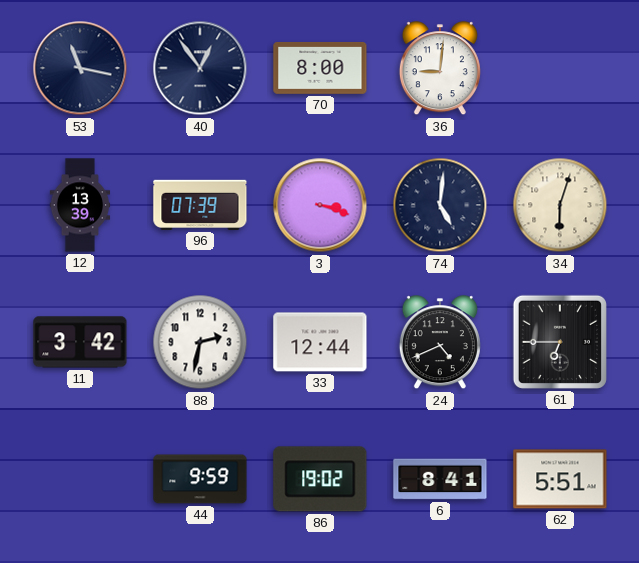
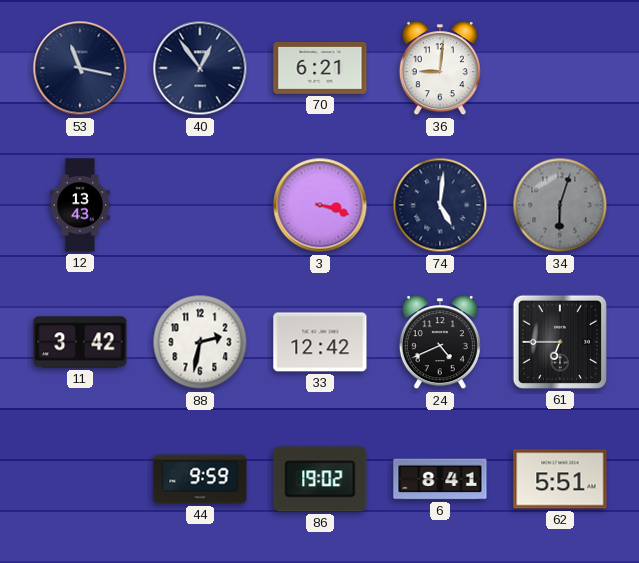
70: 8:00 -> 6:21
12: 13:39 -> 13:43
96: 07:39 -> none
34 dial: cream -> grey
33: 12:44 -> 12:42
